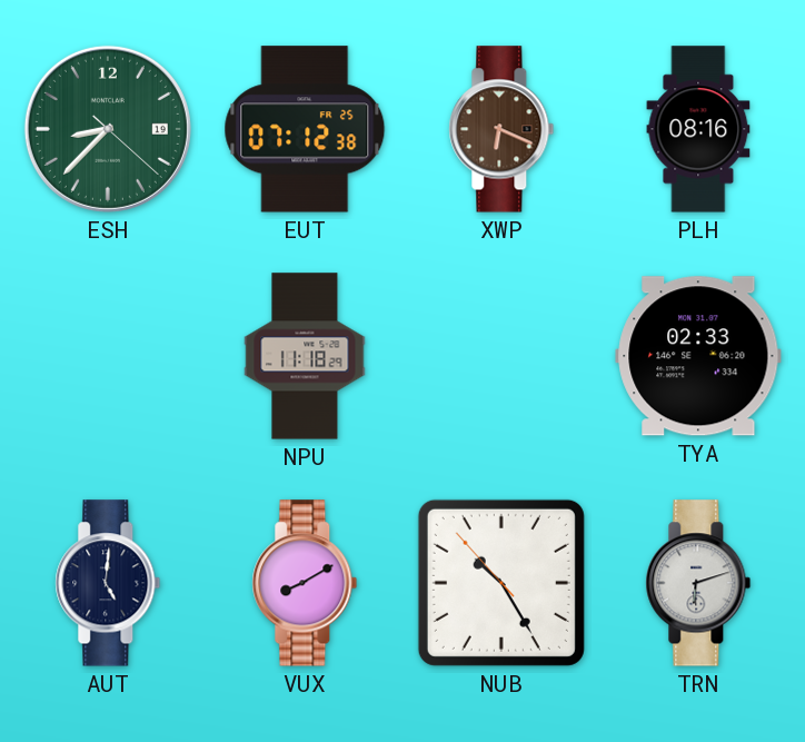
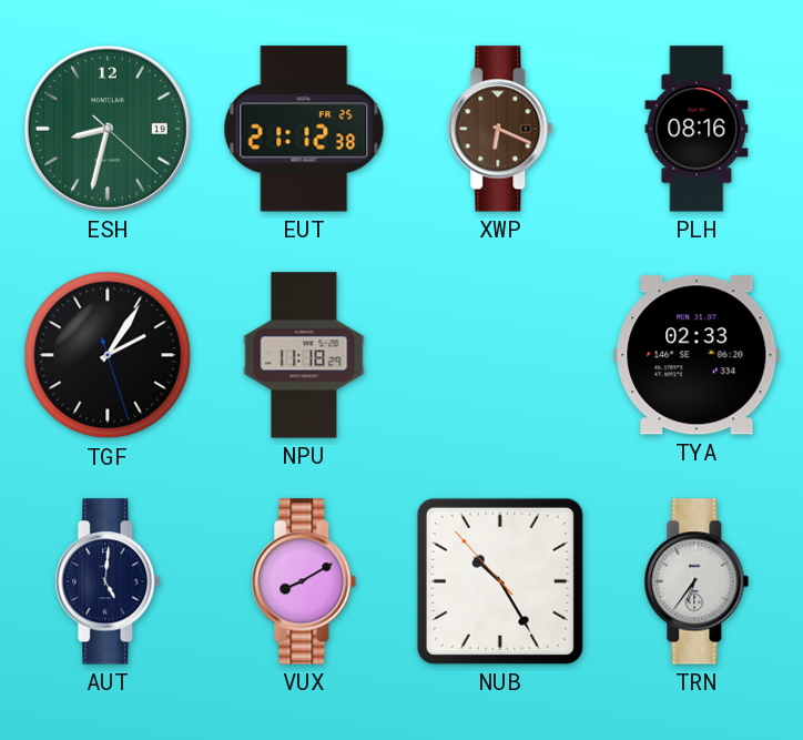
ESH: 8:37 -> 8:32
EUT: 07:12 -> 21:12
TGF: none -> 2:05
TRN: 6:12 -> 6:36
